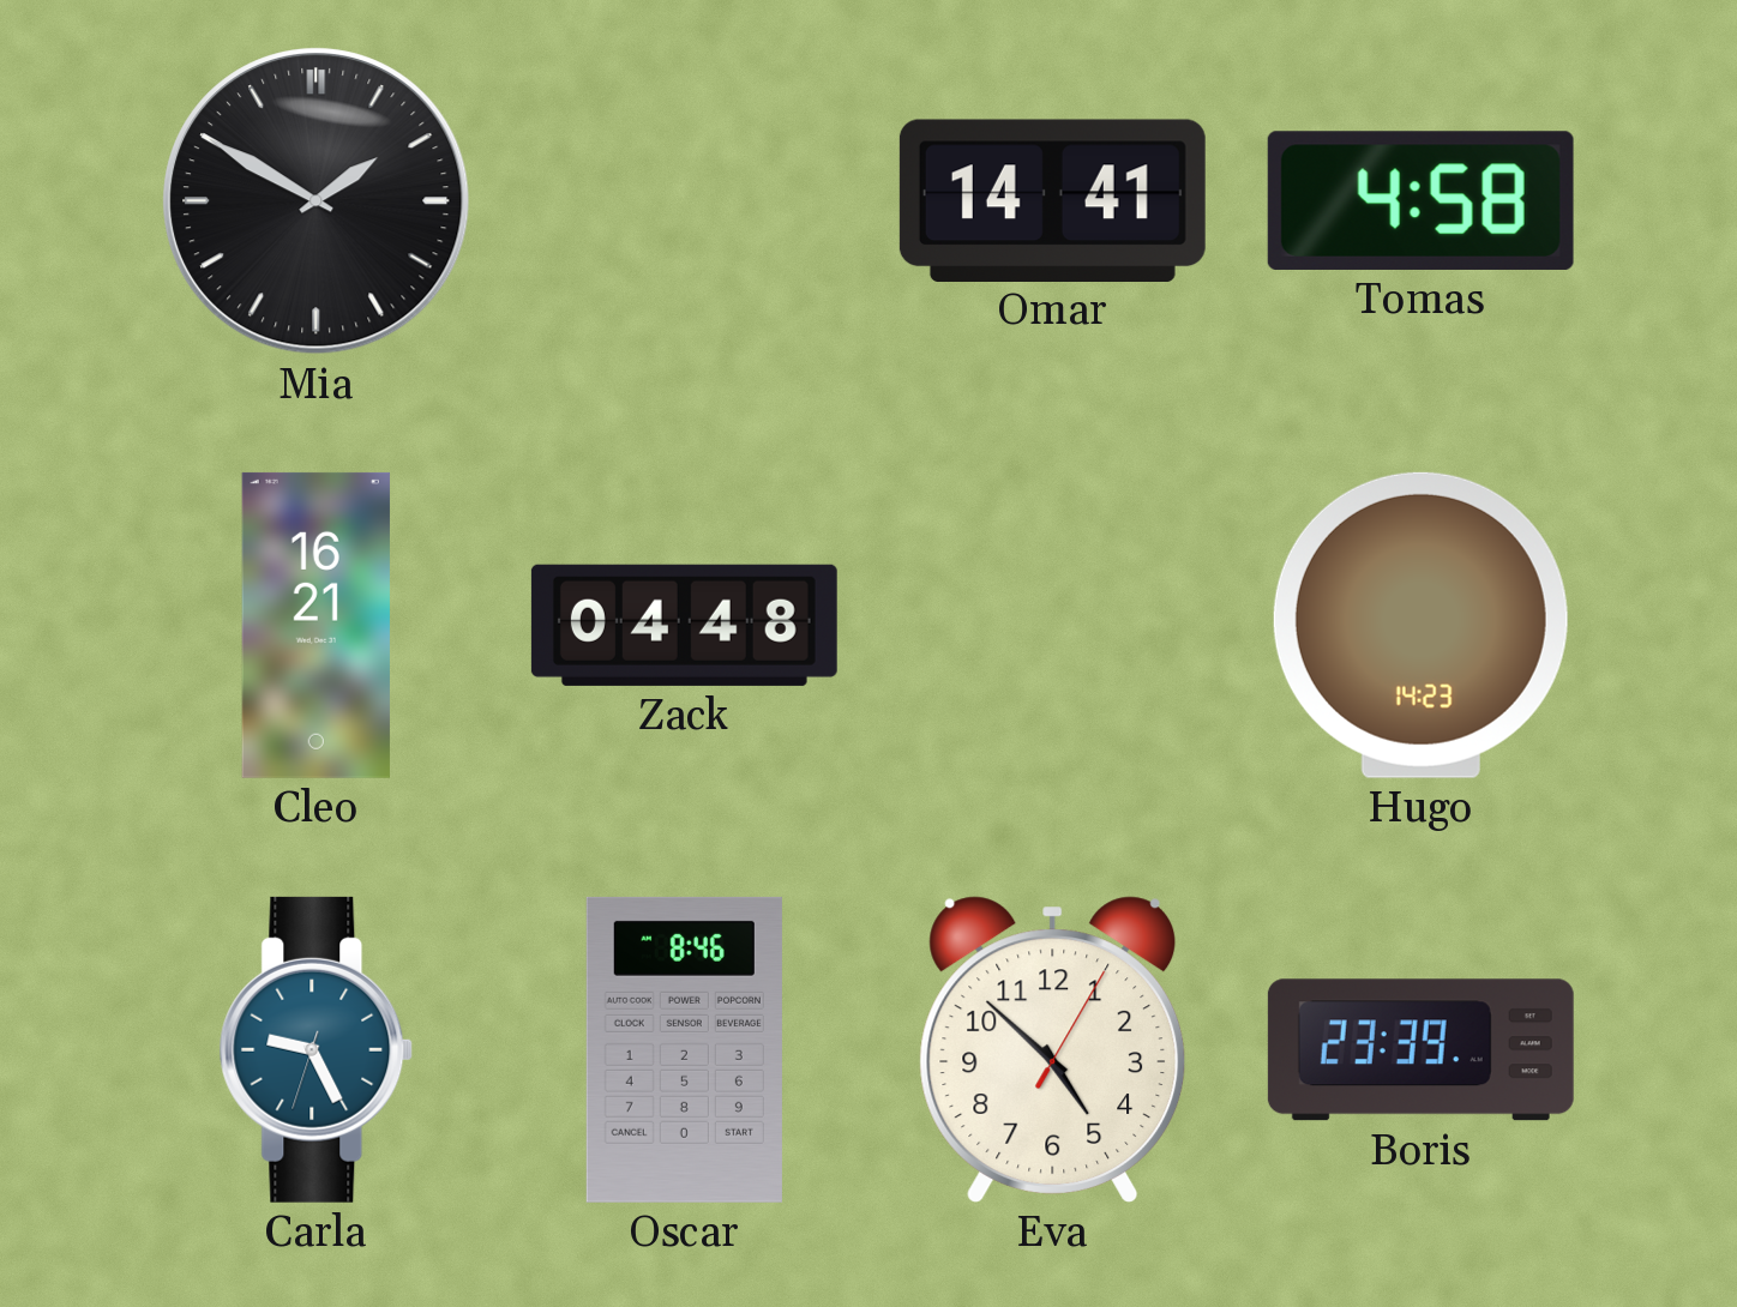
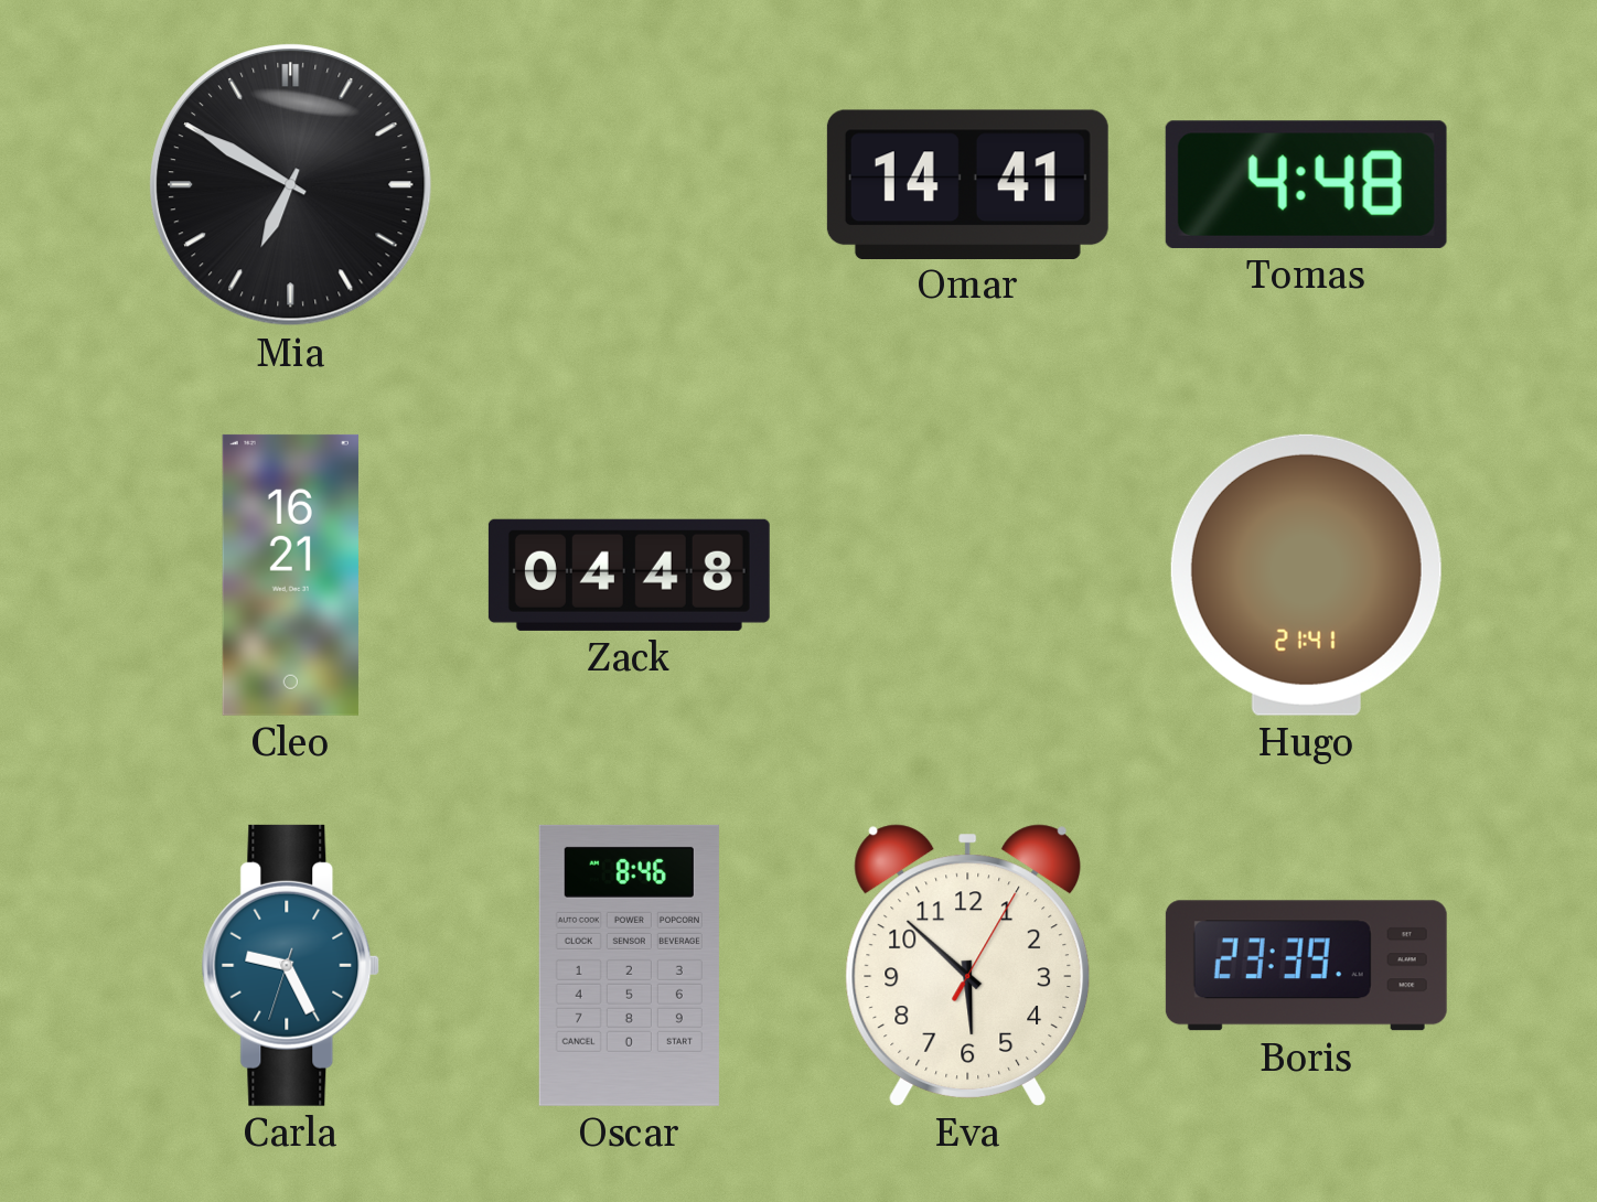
Mia: 1:50 -> 6:50
Tomas: 4:58 -> 4:48
Hugo: 14:23 -> 21:41
Eva: 4:52 -> 5:52
